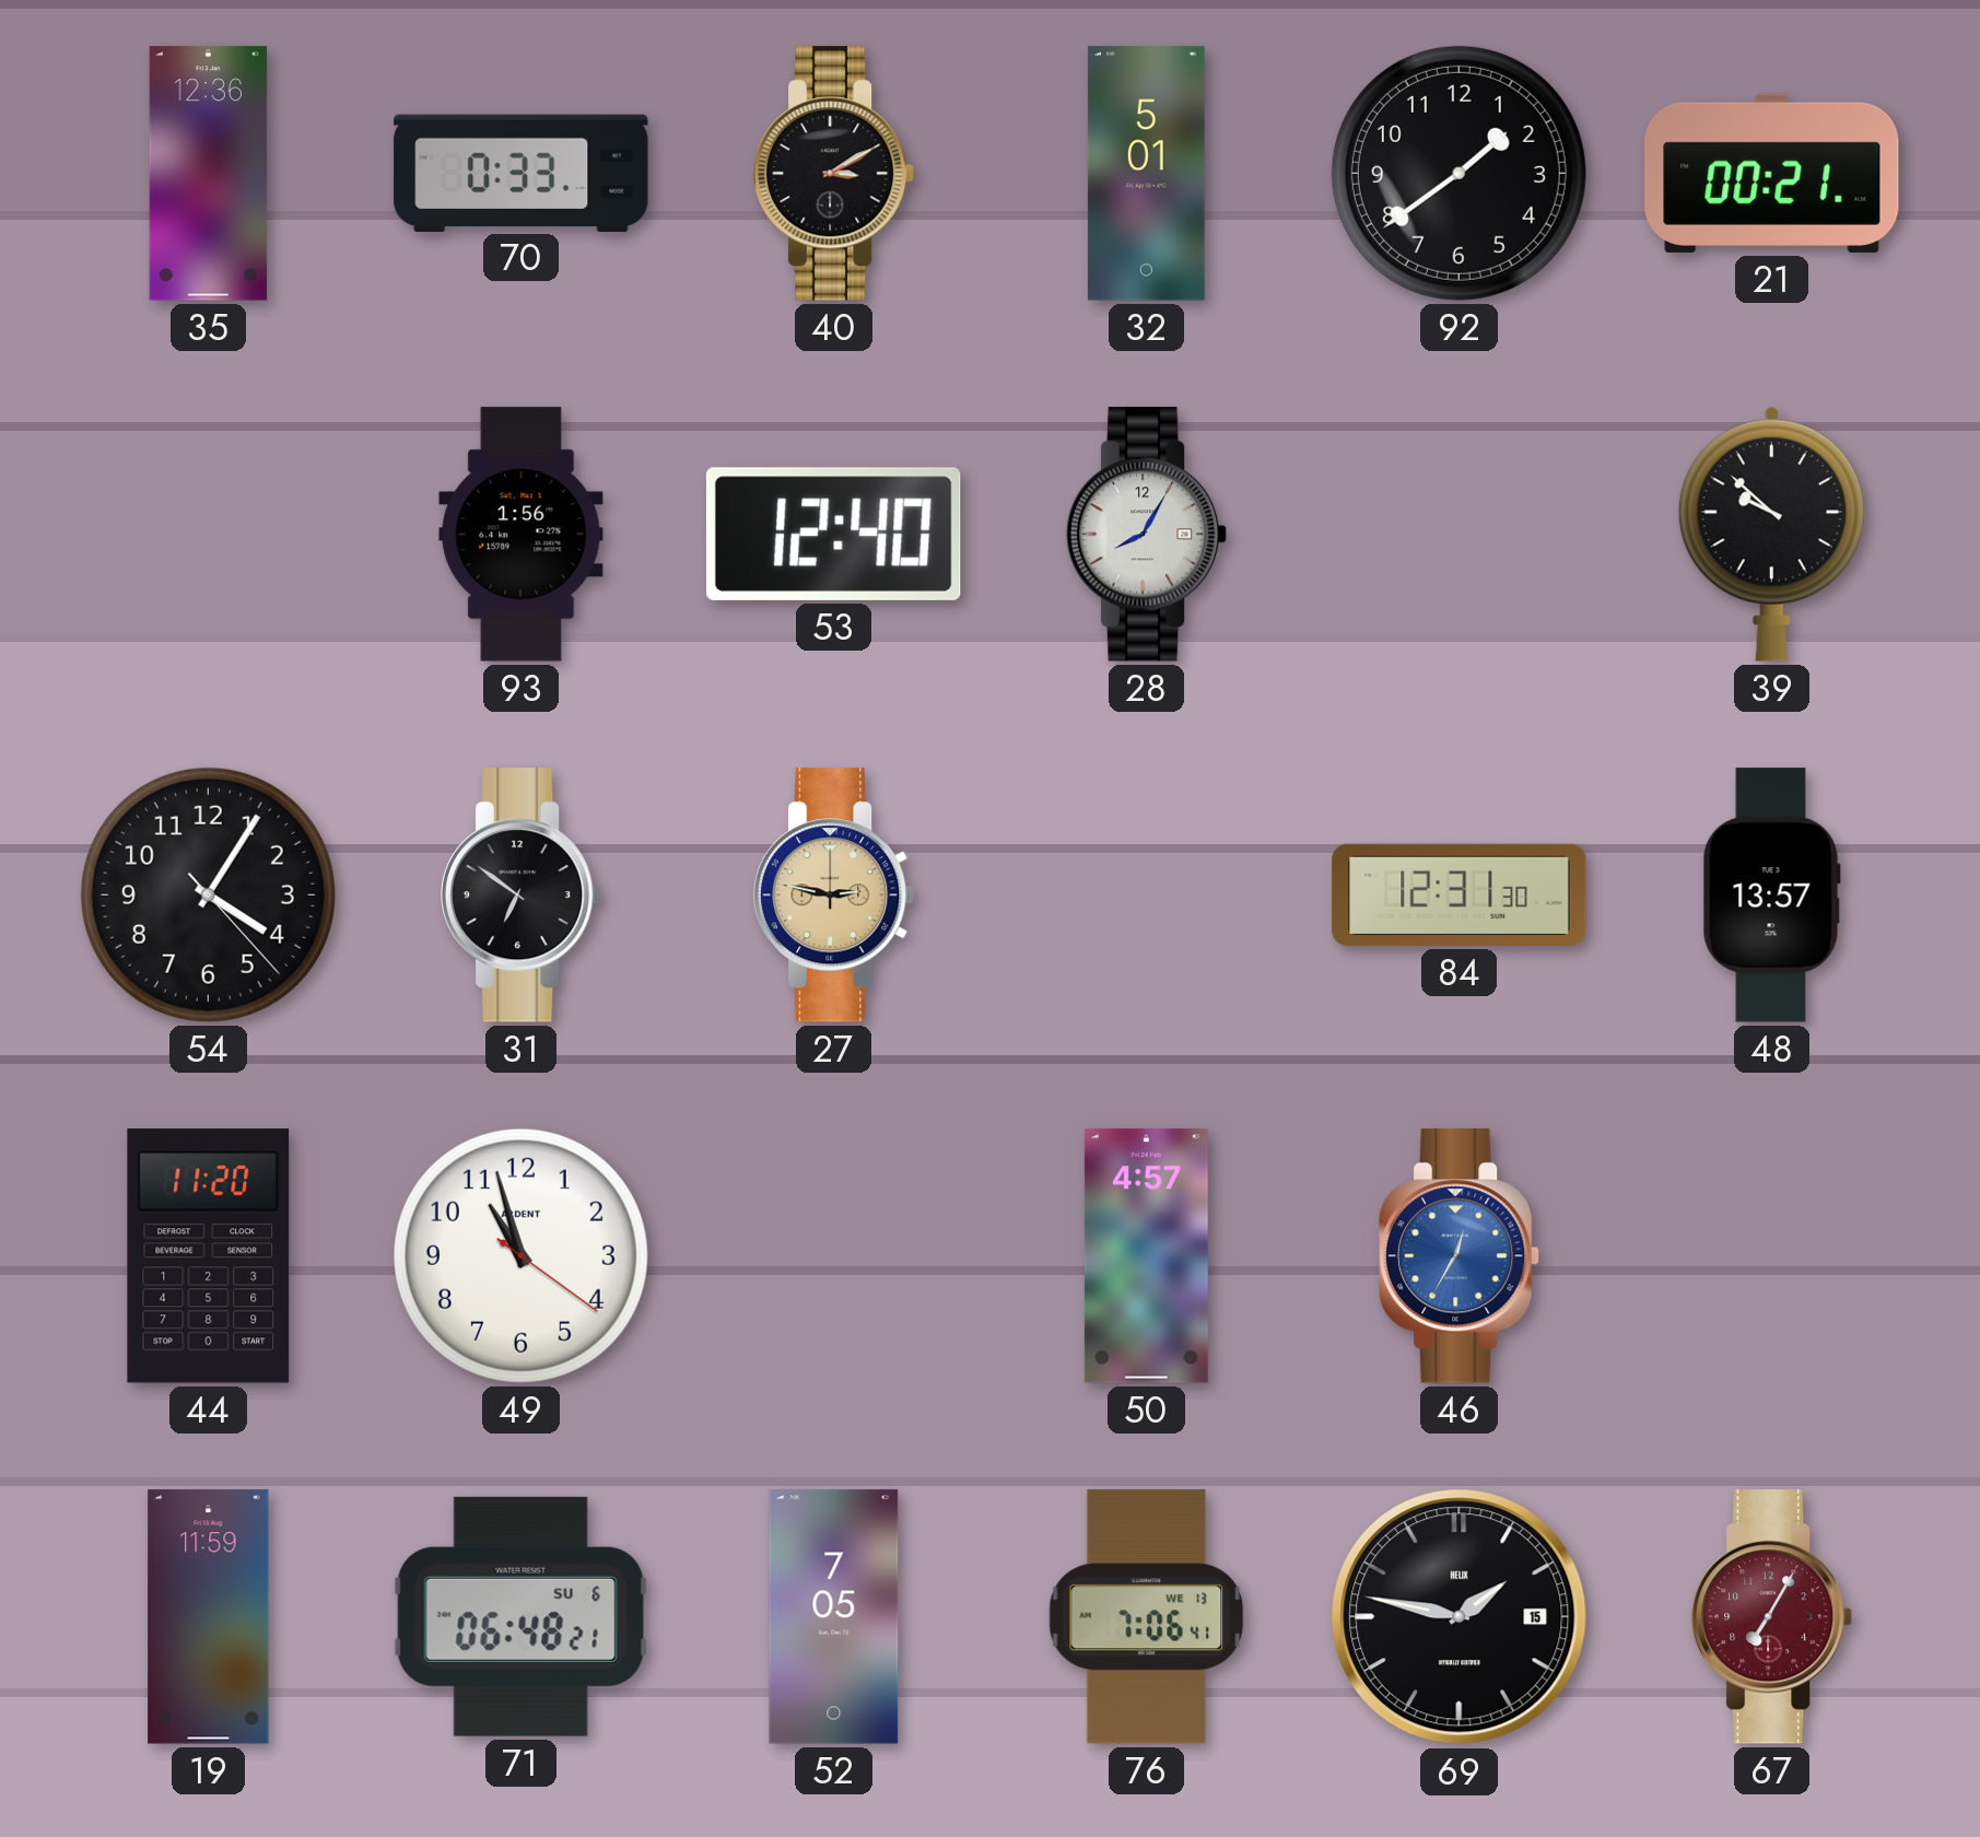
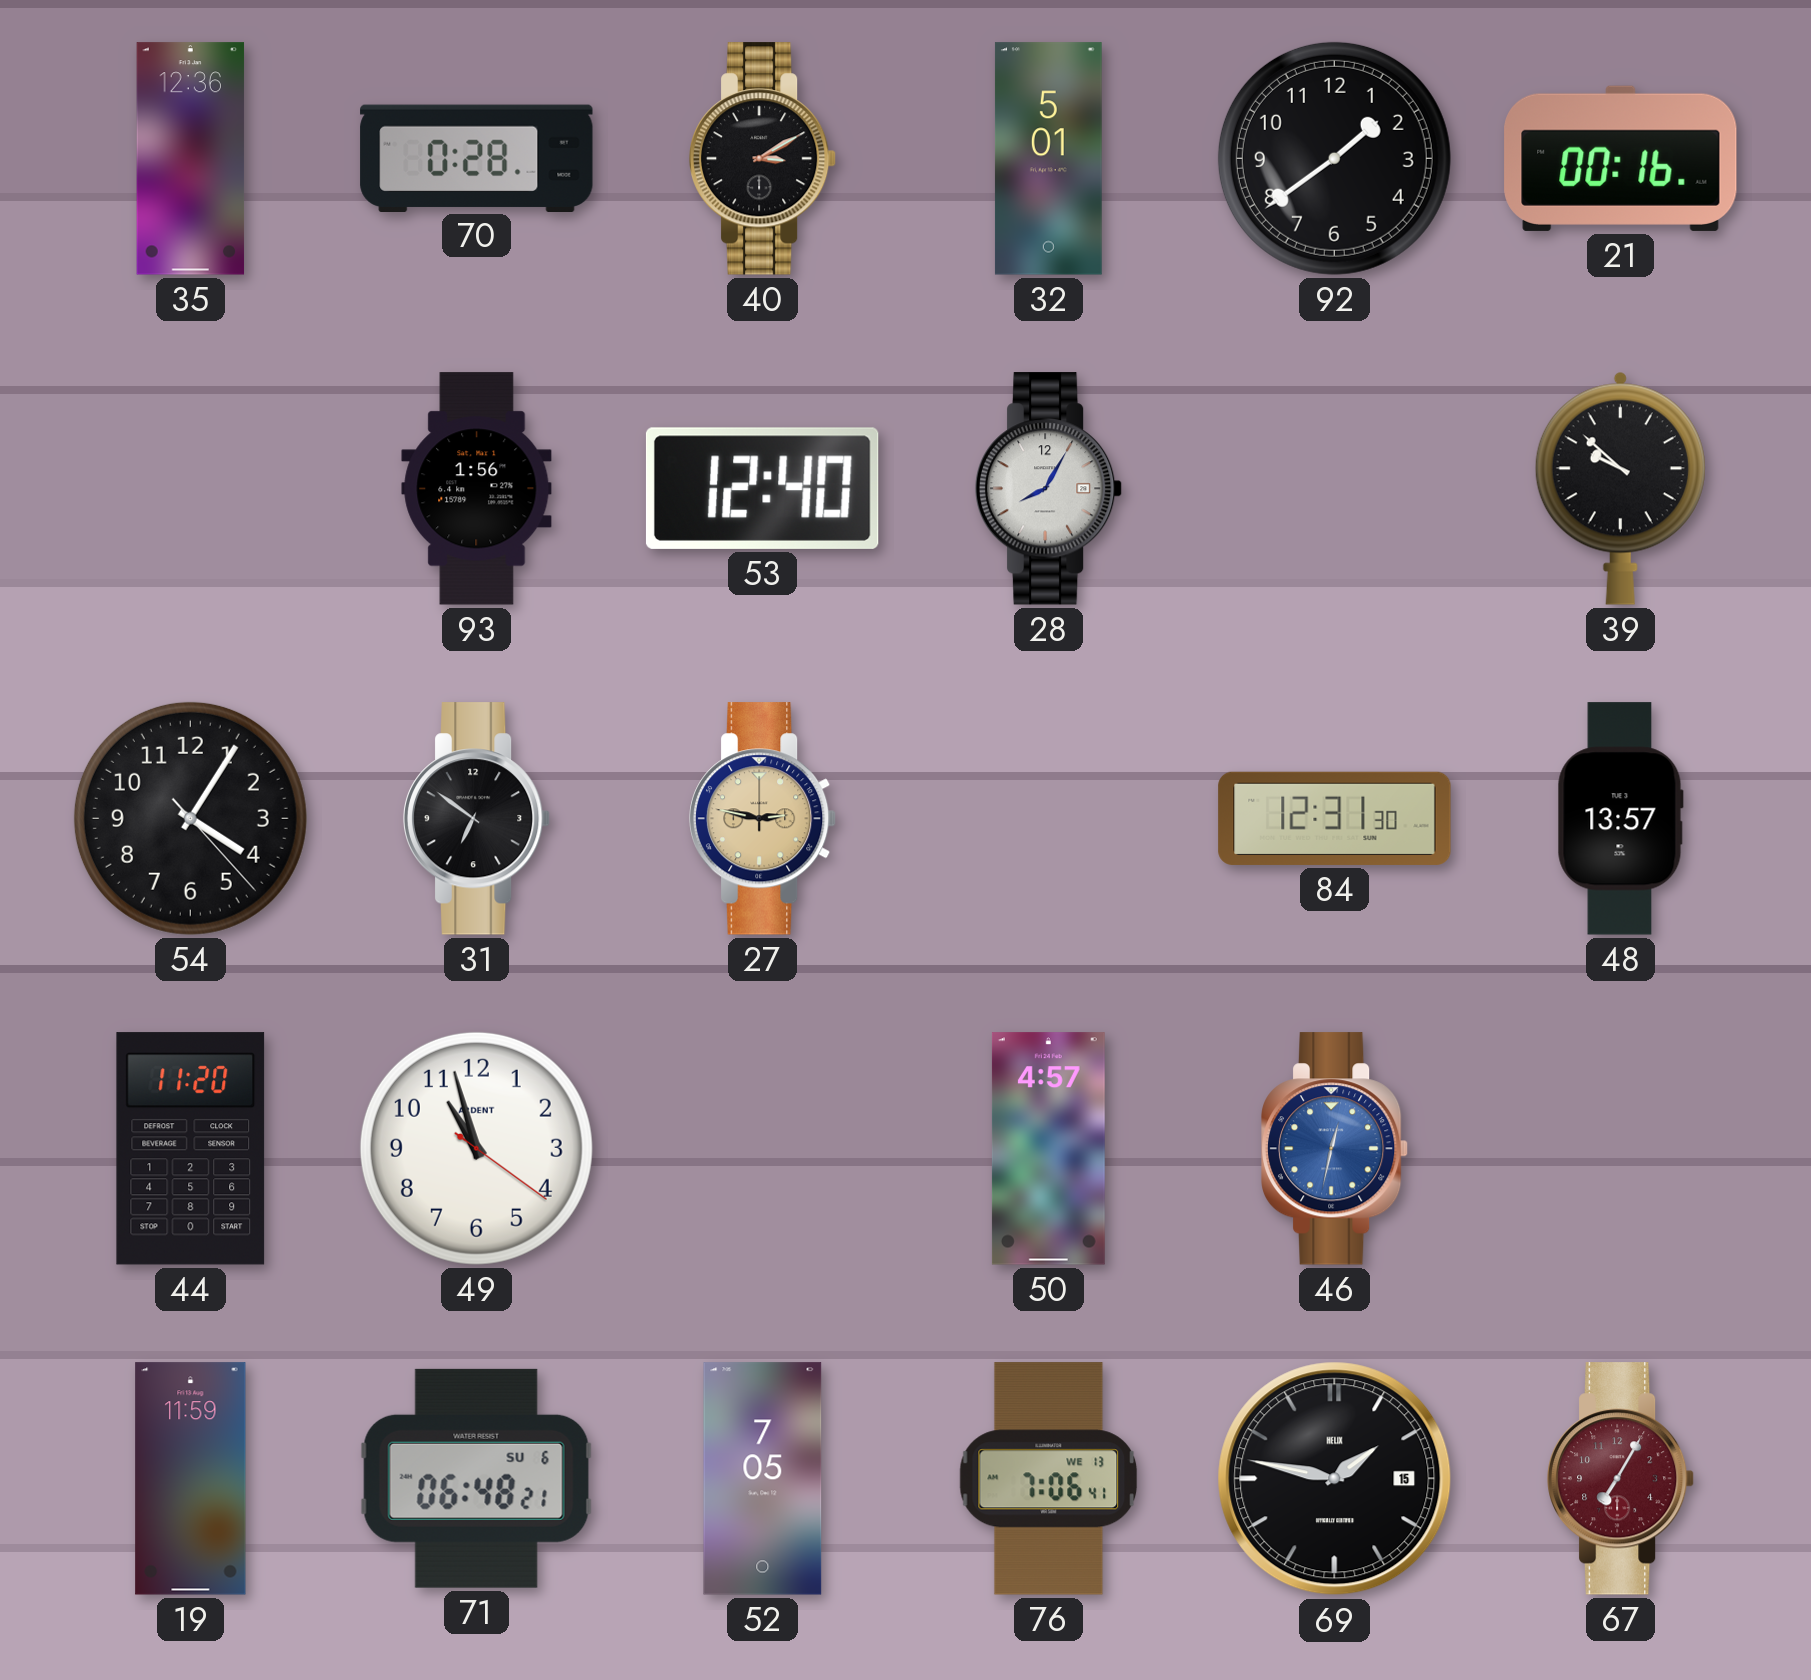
70: 0:33 -> 0:28
21: 00:21 -> 00:16
46: 12:35 -> 12:32
